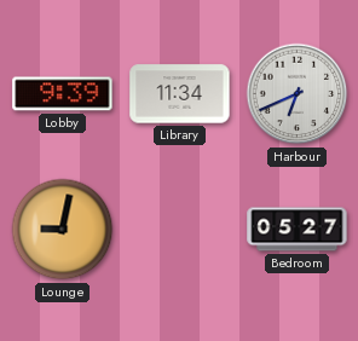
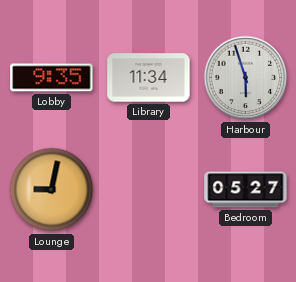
Lobby: 9:39 -> 9:35
Harbour: 6:41 -> 5:57
